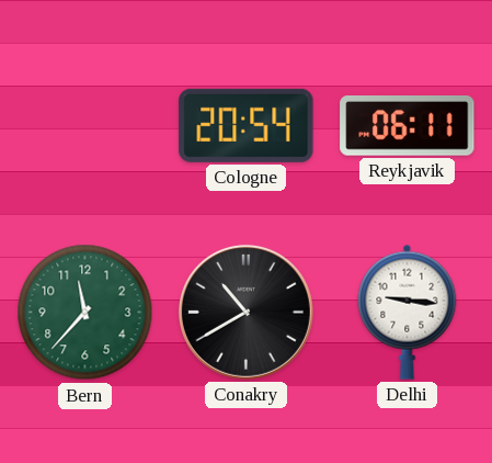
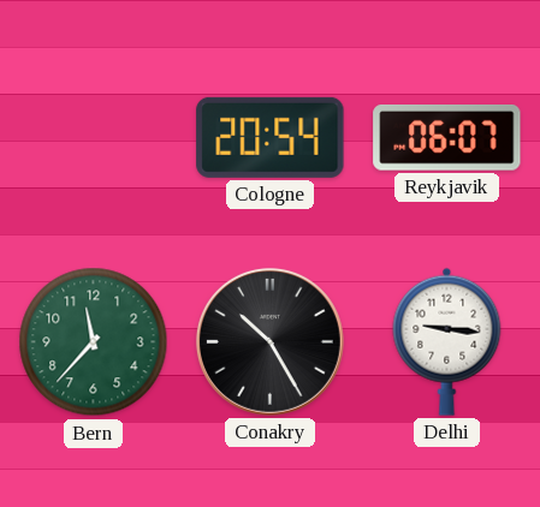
Reykjavik: 06:11 -> 06:07
Conakry: 10:40 -> 10:25
